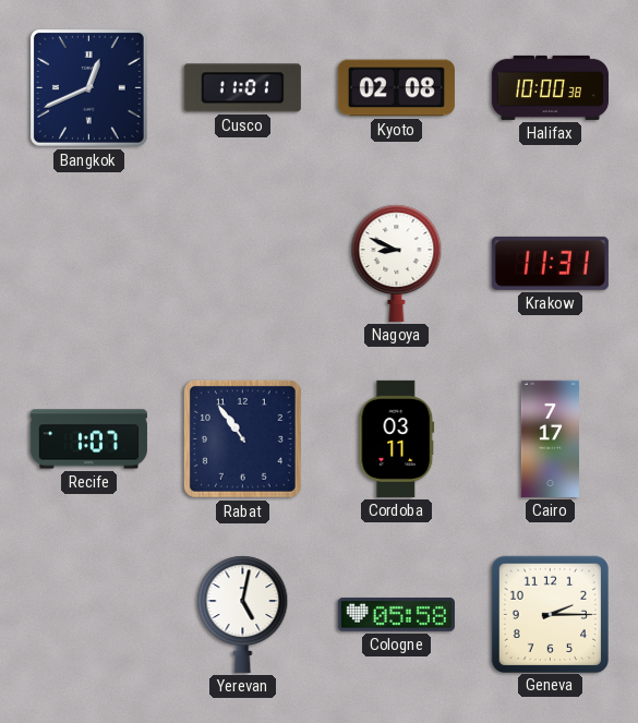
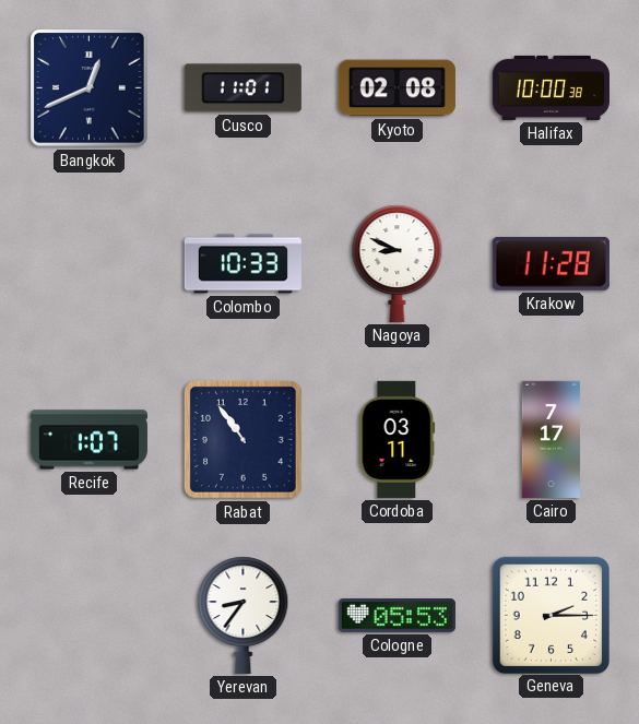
Colombo: none -> 10:33
Krakow: 11:31 -> 11:28
Yerevan: 5:02 -> 8:36
Cologne: 05:58 -> 05:53
